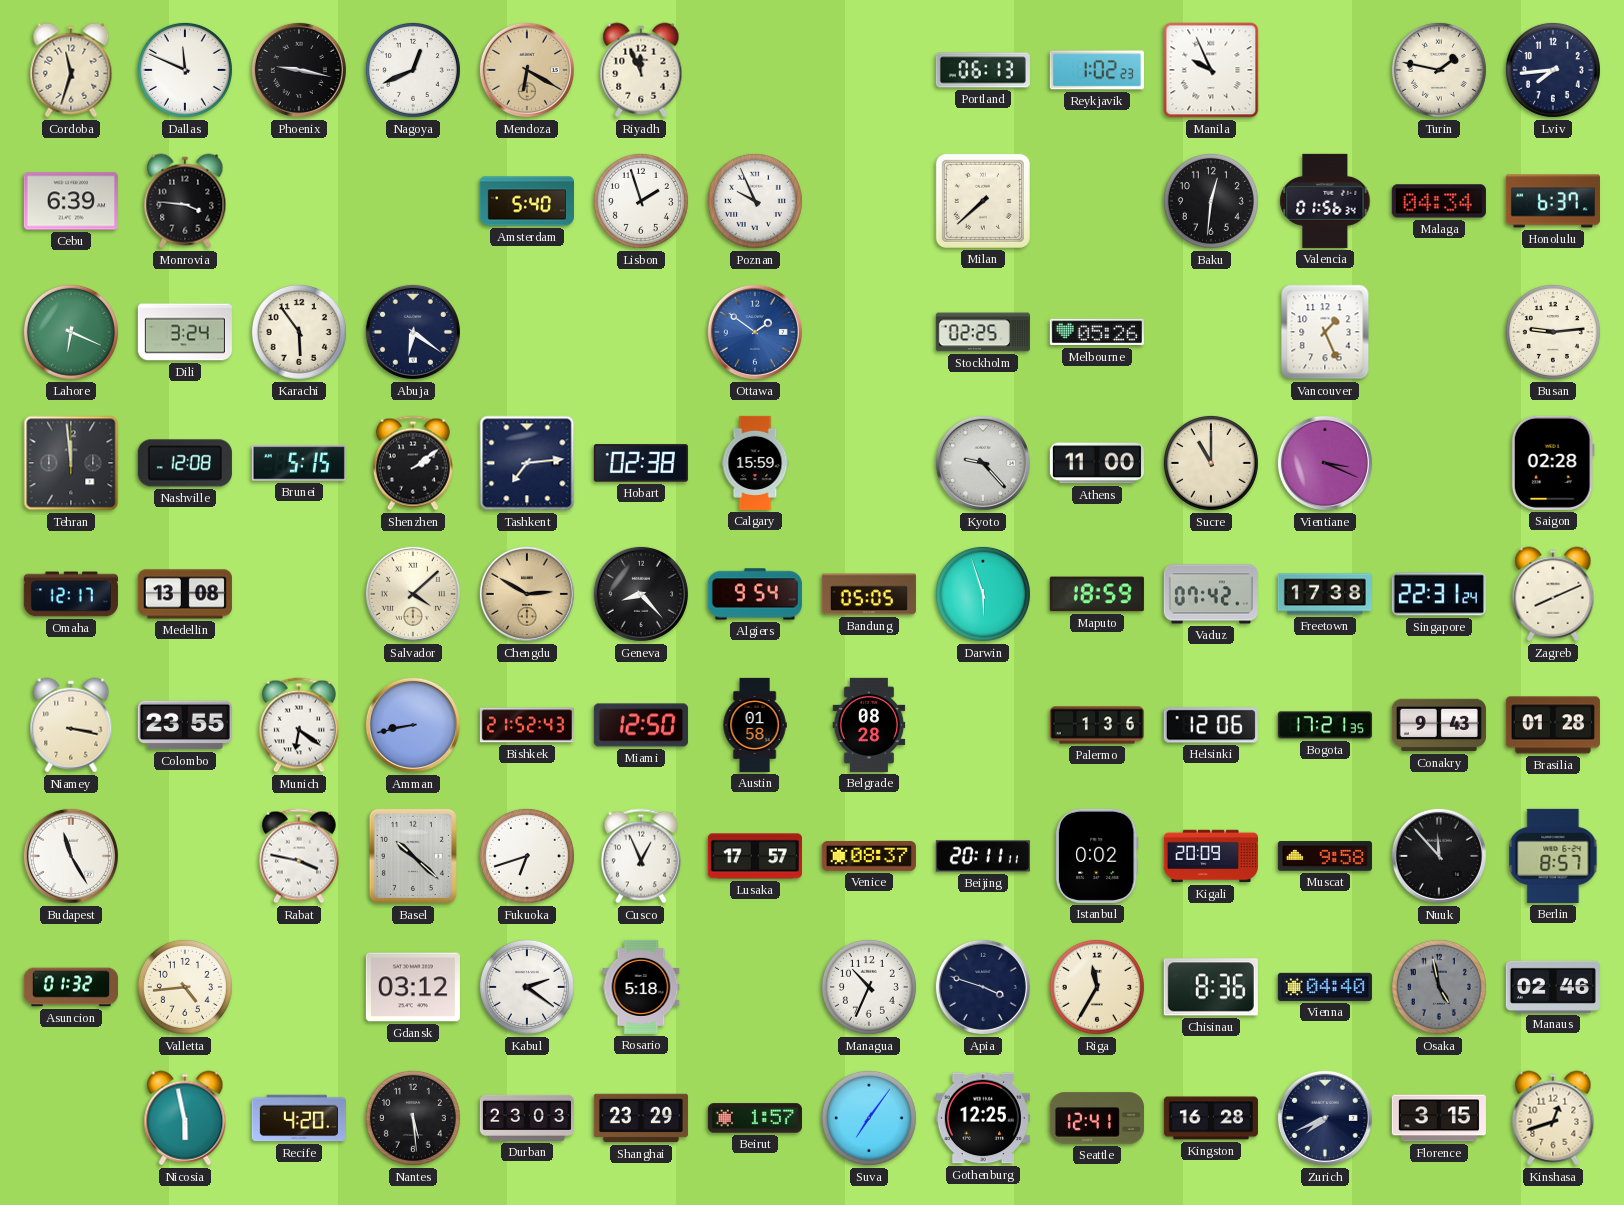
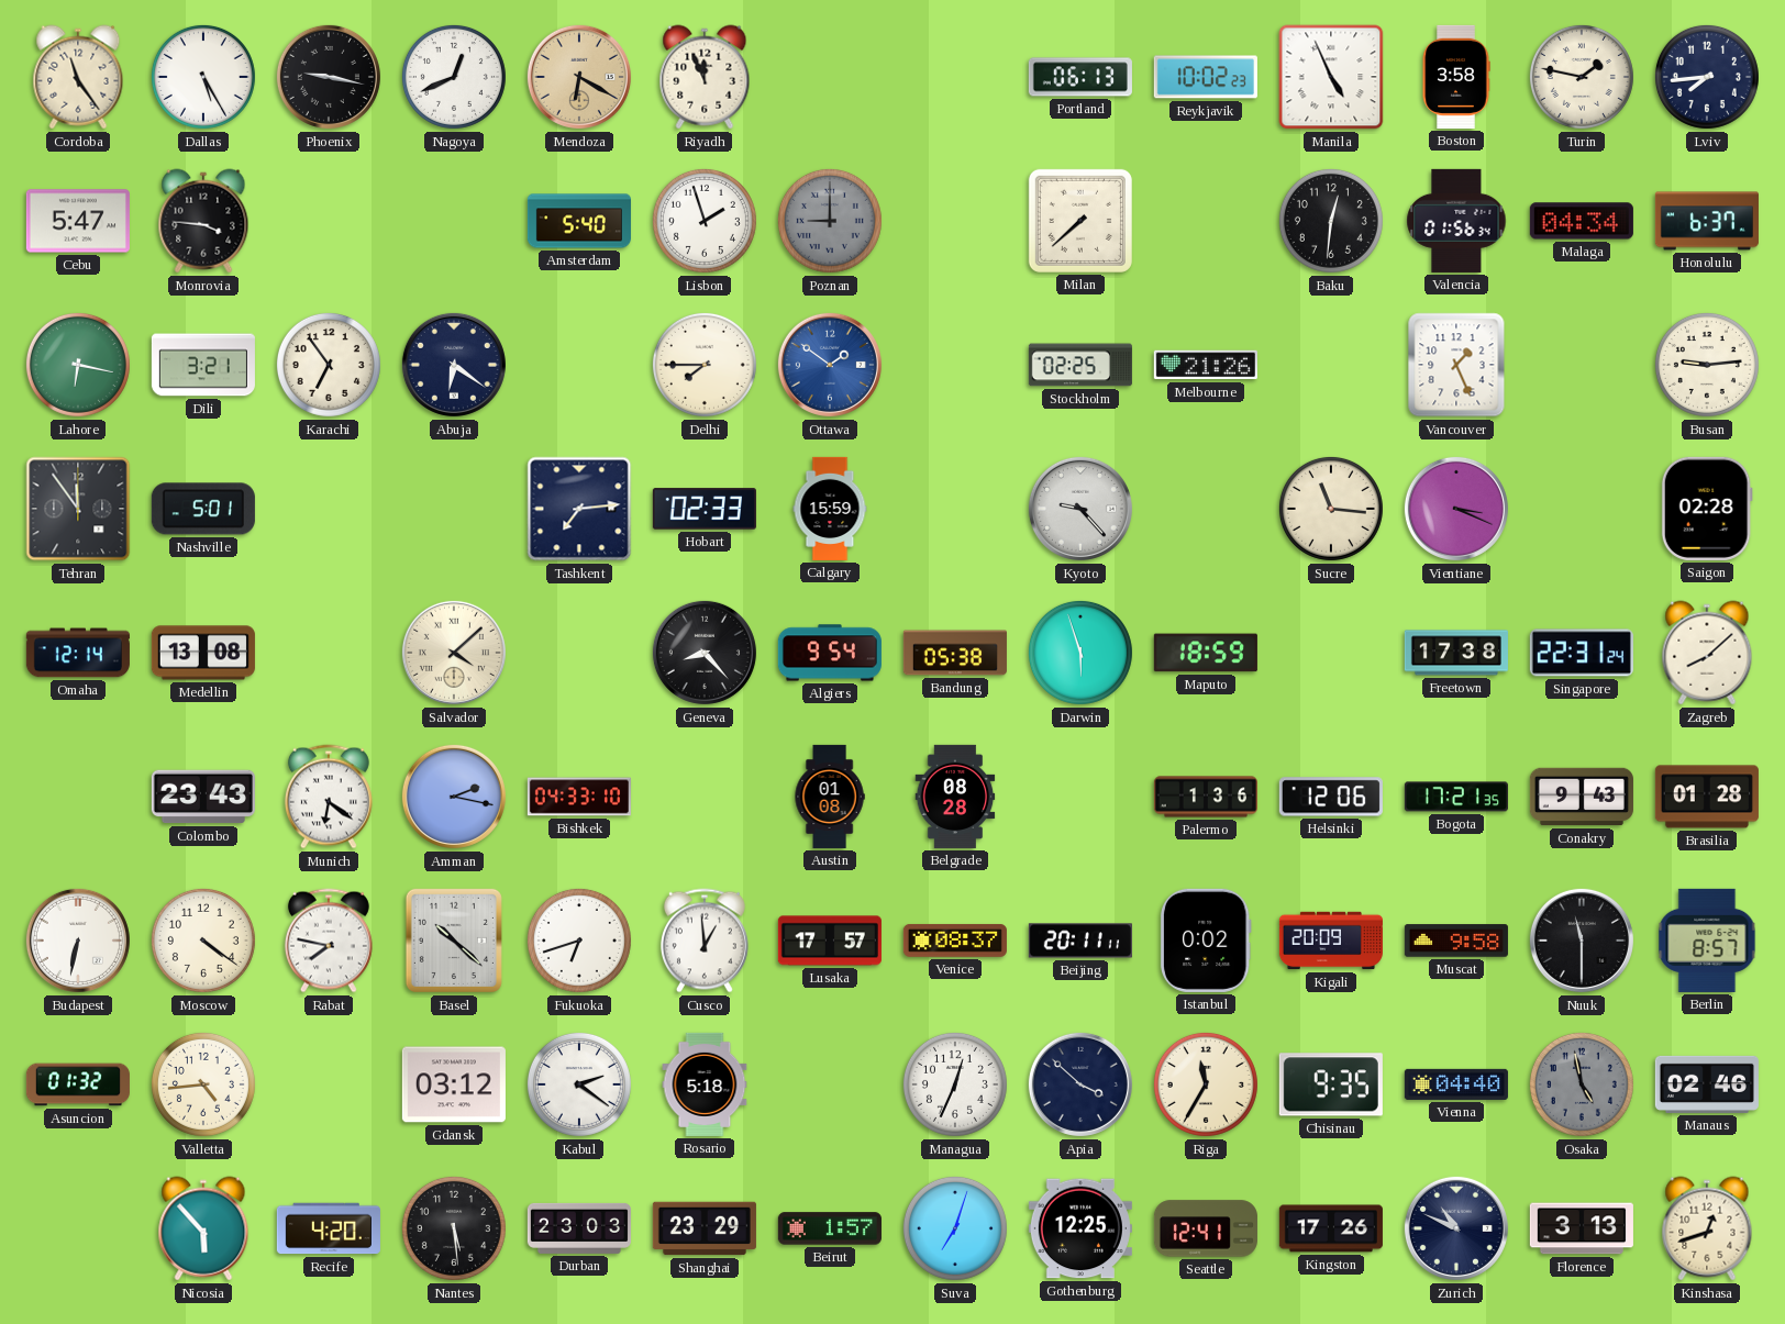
Cordoba: 11:33 -> 11:24
Dallas: 11:49 -> 5:25
Reykjavik: 1:02 -> 10:02
Manila: 9:56 -> 4:56
Boston: none -> 3:58
Cebu: 6:39 -> 5:47
Poznan: 9:56 -> 9:00
Poznan dial: white -> grey
Lahore: 6:19 -> 6:17
Dili: 3:24 -> 3:21
Karachi: 5:54 -> 6:54
Delhi: none -> 7:45
Melbourne: 05:26 -> 21:26
Tehran: 11:59 -> 11:54
Nashville: 12:08 -> 5:01
Brunei: 5:15 -> none
Shenzhen: 2:09 -> none
Hobart: 02:38 -> 02:33
Athens: 11:00 -> none
Sucre: 11:00 -> 11:16
Omaha: 12:17 -> 12:14
Chengdu: 2:50 -> none
Bandung: 05:05 -> 05:38
Vaduz: 07:42 -> none
Zagreb: 8:11 -> 8:08
Niamey: 3:17 -> none
Colombo: 23:55 -> 23:43
Amman: 8:43 -> 2:17
Bishkek: 21:52 -> 04:33
Miami: 12:50 -> none
Austin: 01:58 -> 01:08
Budapest: 11:25 -> 6:32
Moscow: none -> 4:21
Rabat: 3:47 -> 7:47
Cusco: 12:56 -> 12:59
Nuuk: 11:53 -> 11:30
Managua: 10:34 -> 12:34
Apia: 3:48 -> 3:52
Chisinau: 8:36 -> 9:35
Nicosia: 5:58 -> 5:53
Suva: 7:06 -> 7:03
Kingston: 16:28 -> 17:26
Zurich: 7:41 -> 10:49
Florence: 3:15 -> 3:13
